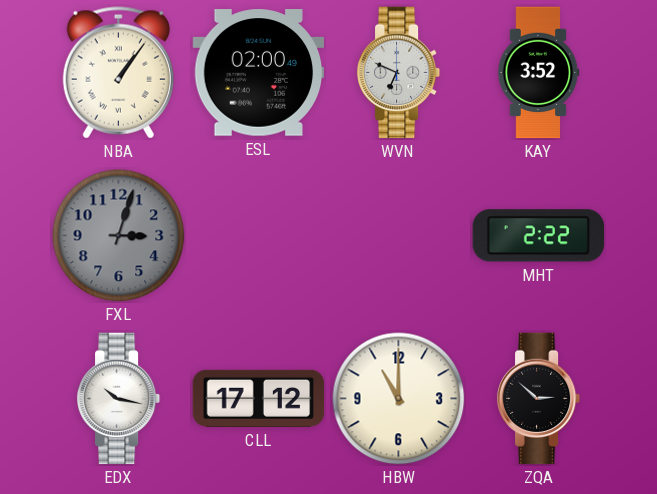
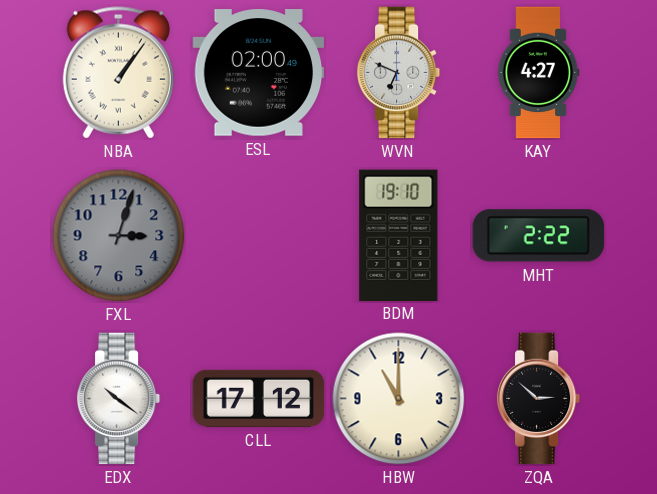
KAY: 3:52 -> 4:27
BDM: none -> 19:10
EDX: 10:17 -> 10:21
